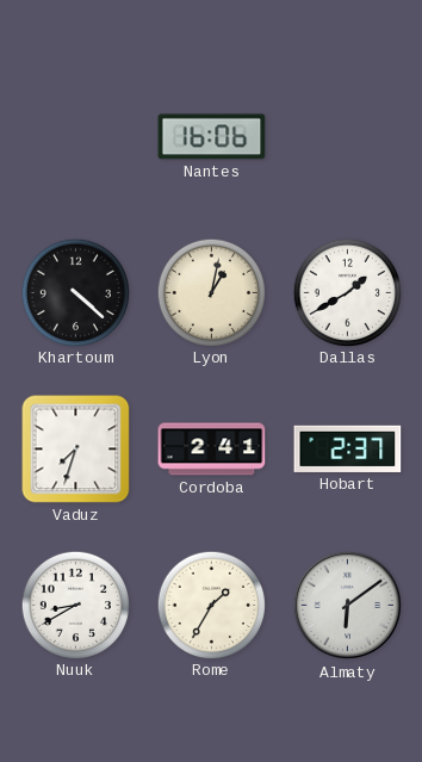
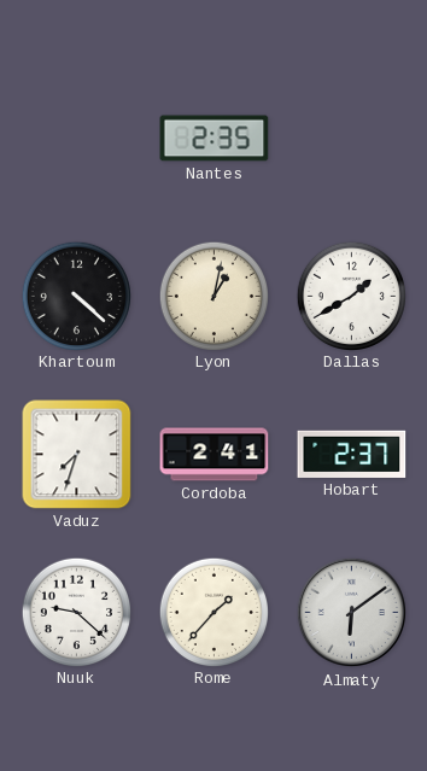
Nantes: 16:06 -> 2:35
Nuuk: 8:40 -> 9:22
Rome: 1:35 -> 1:37
